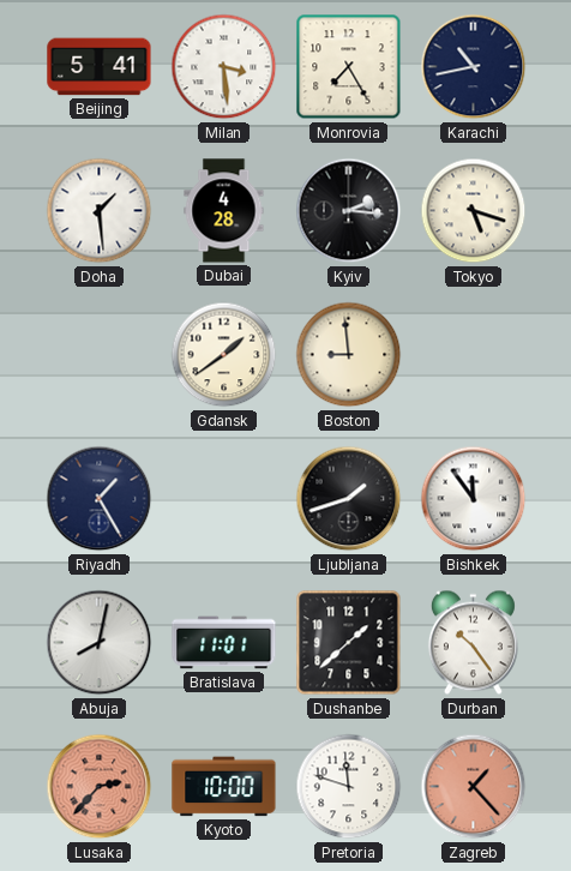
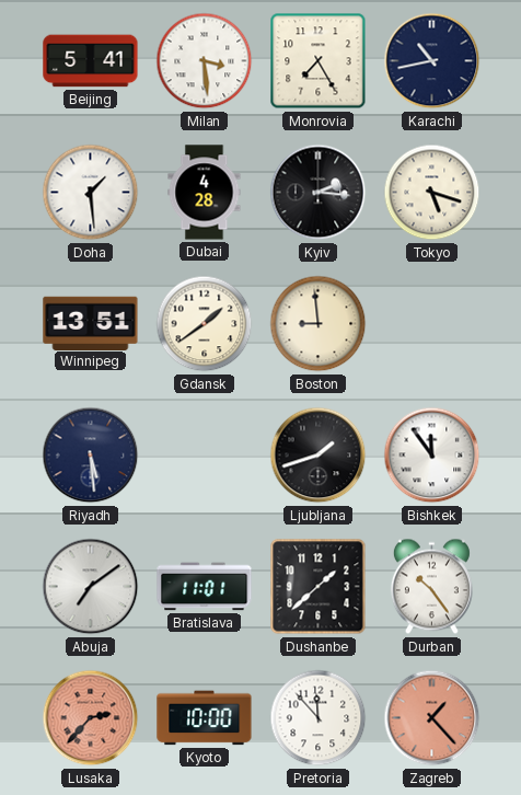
Winnipeg: none -> 13:51
Riyadh: 1:25 -> 5:29
Abuja: 8:02 -> 7:09
Pretoria: 11:48 -> 11:53
